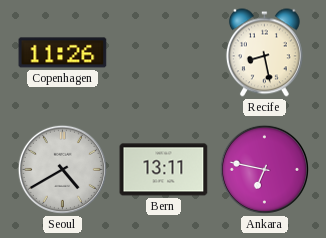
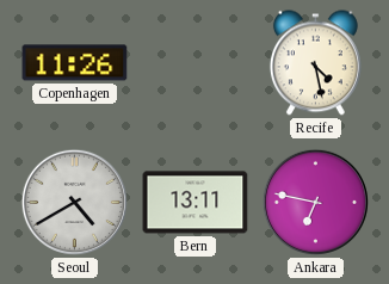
Recife: 8:28 -> 4:28
